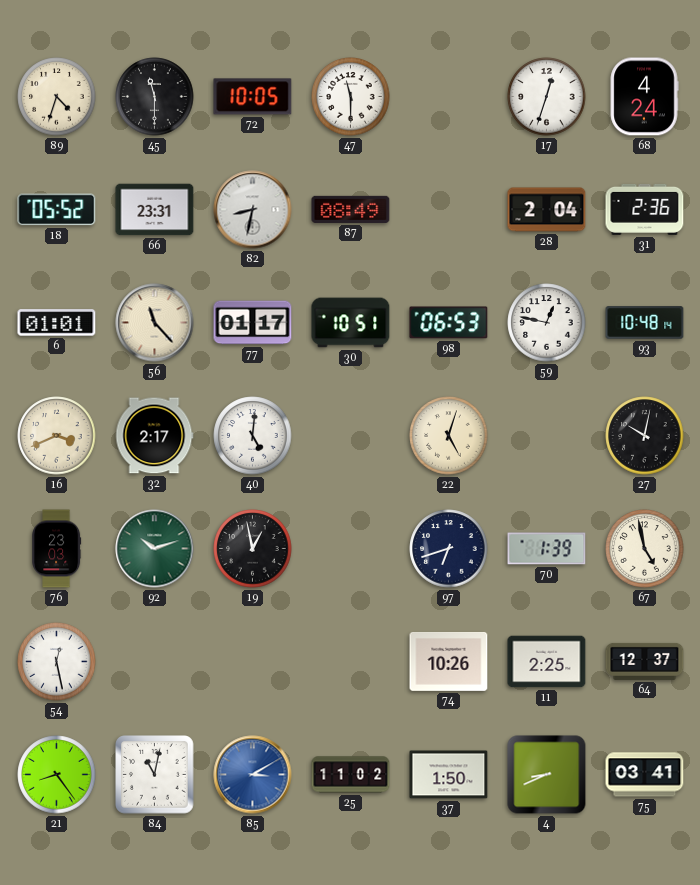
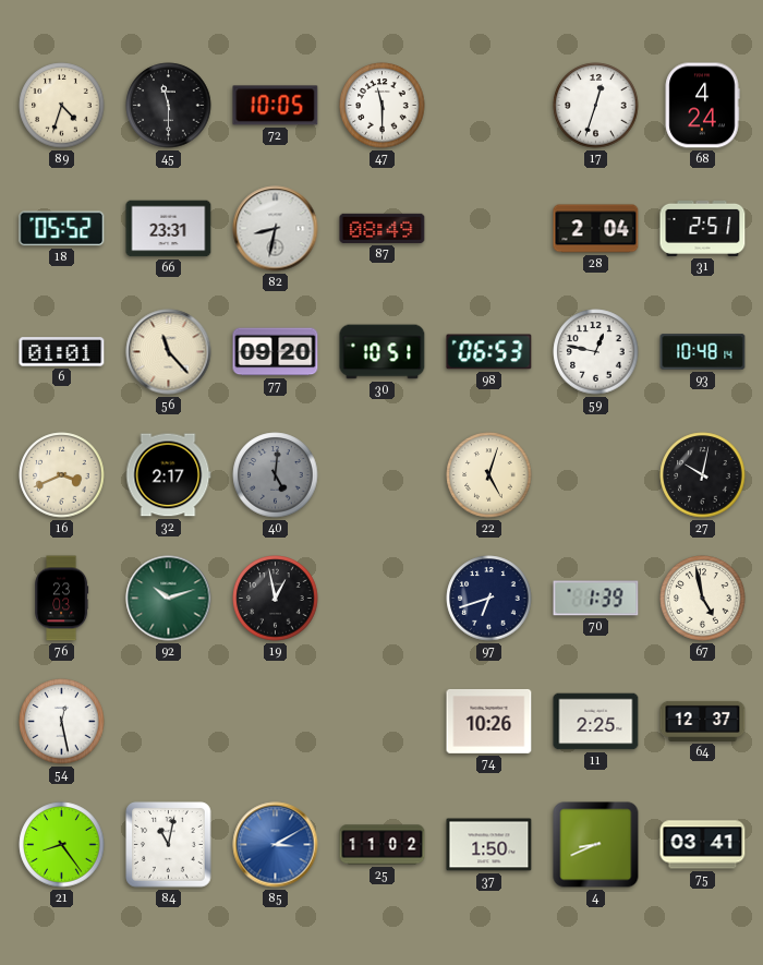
31: 2:36 -> 2:51
77: 01:17 -> 09:20
40 dial: white -> grey
